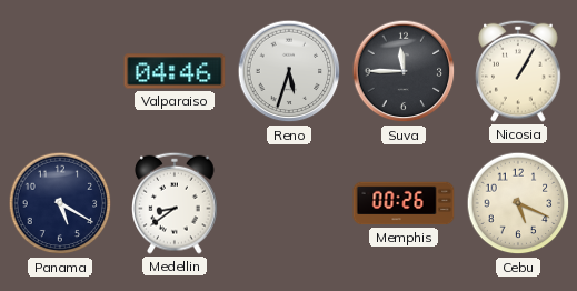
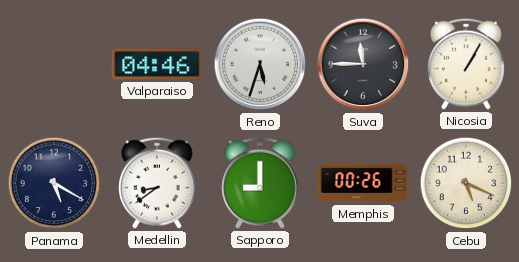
Sapporo: none -> 9:00
